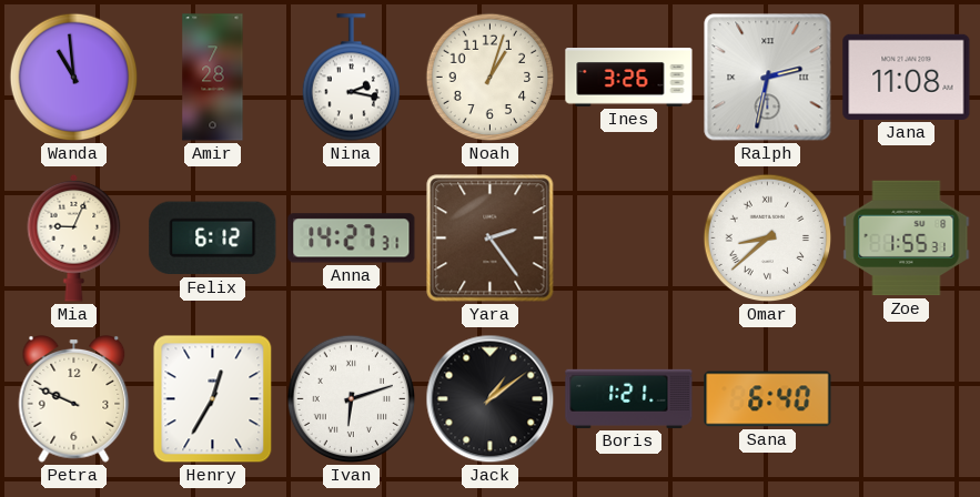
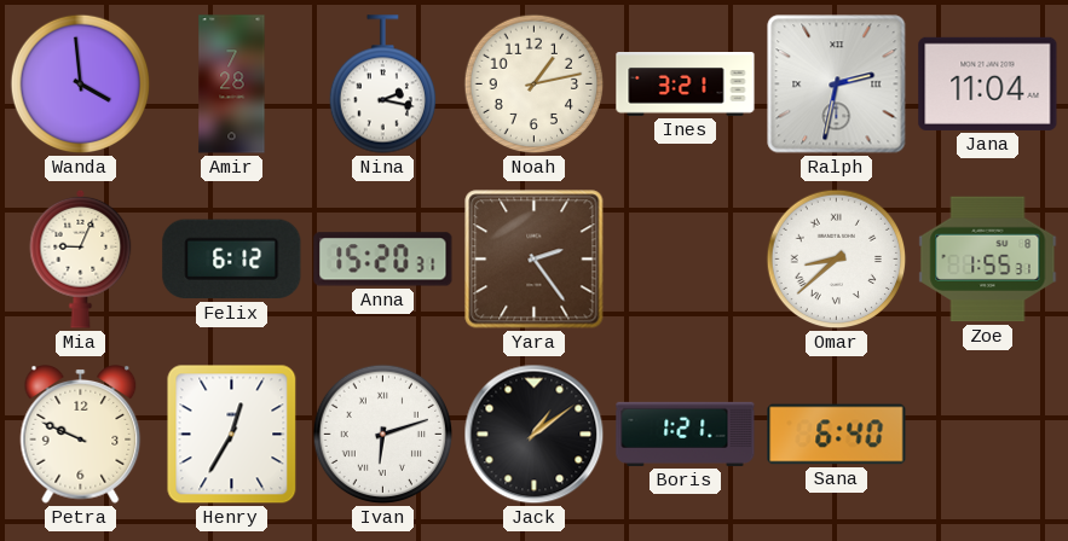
Wanda: 10:59 -> 3:59
Noah: 1:03 -> 1:13
Ines: 3:26 -> 3:21
Jana: 11:08 -> 11:04
Anna: 14:27 -> 15:20
